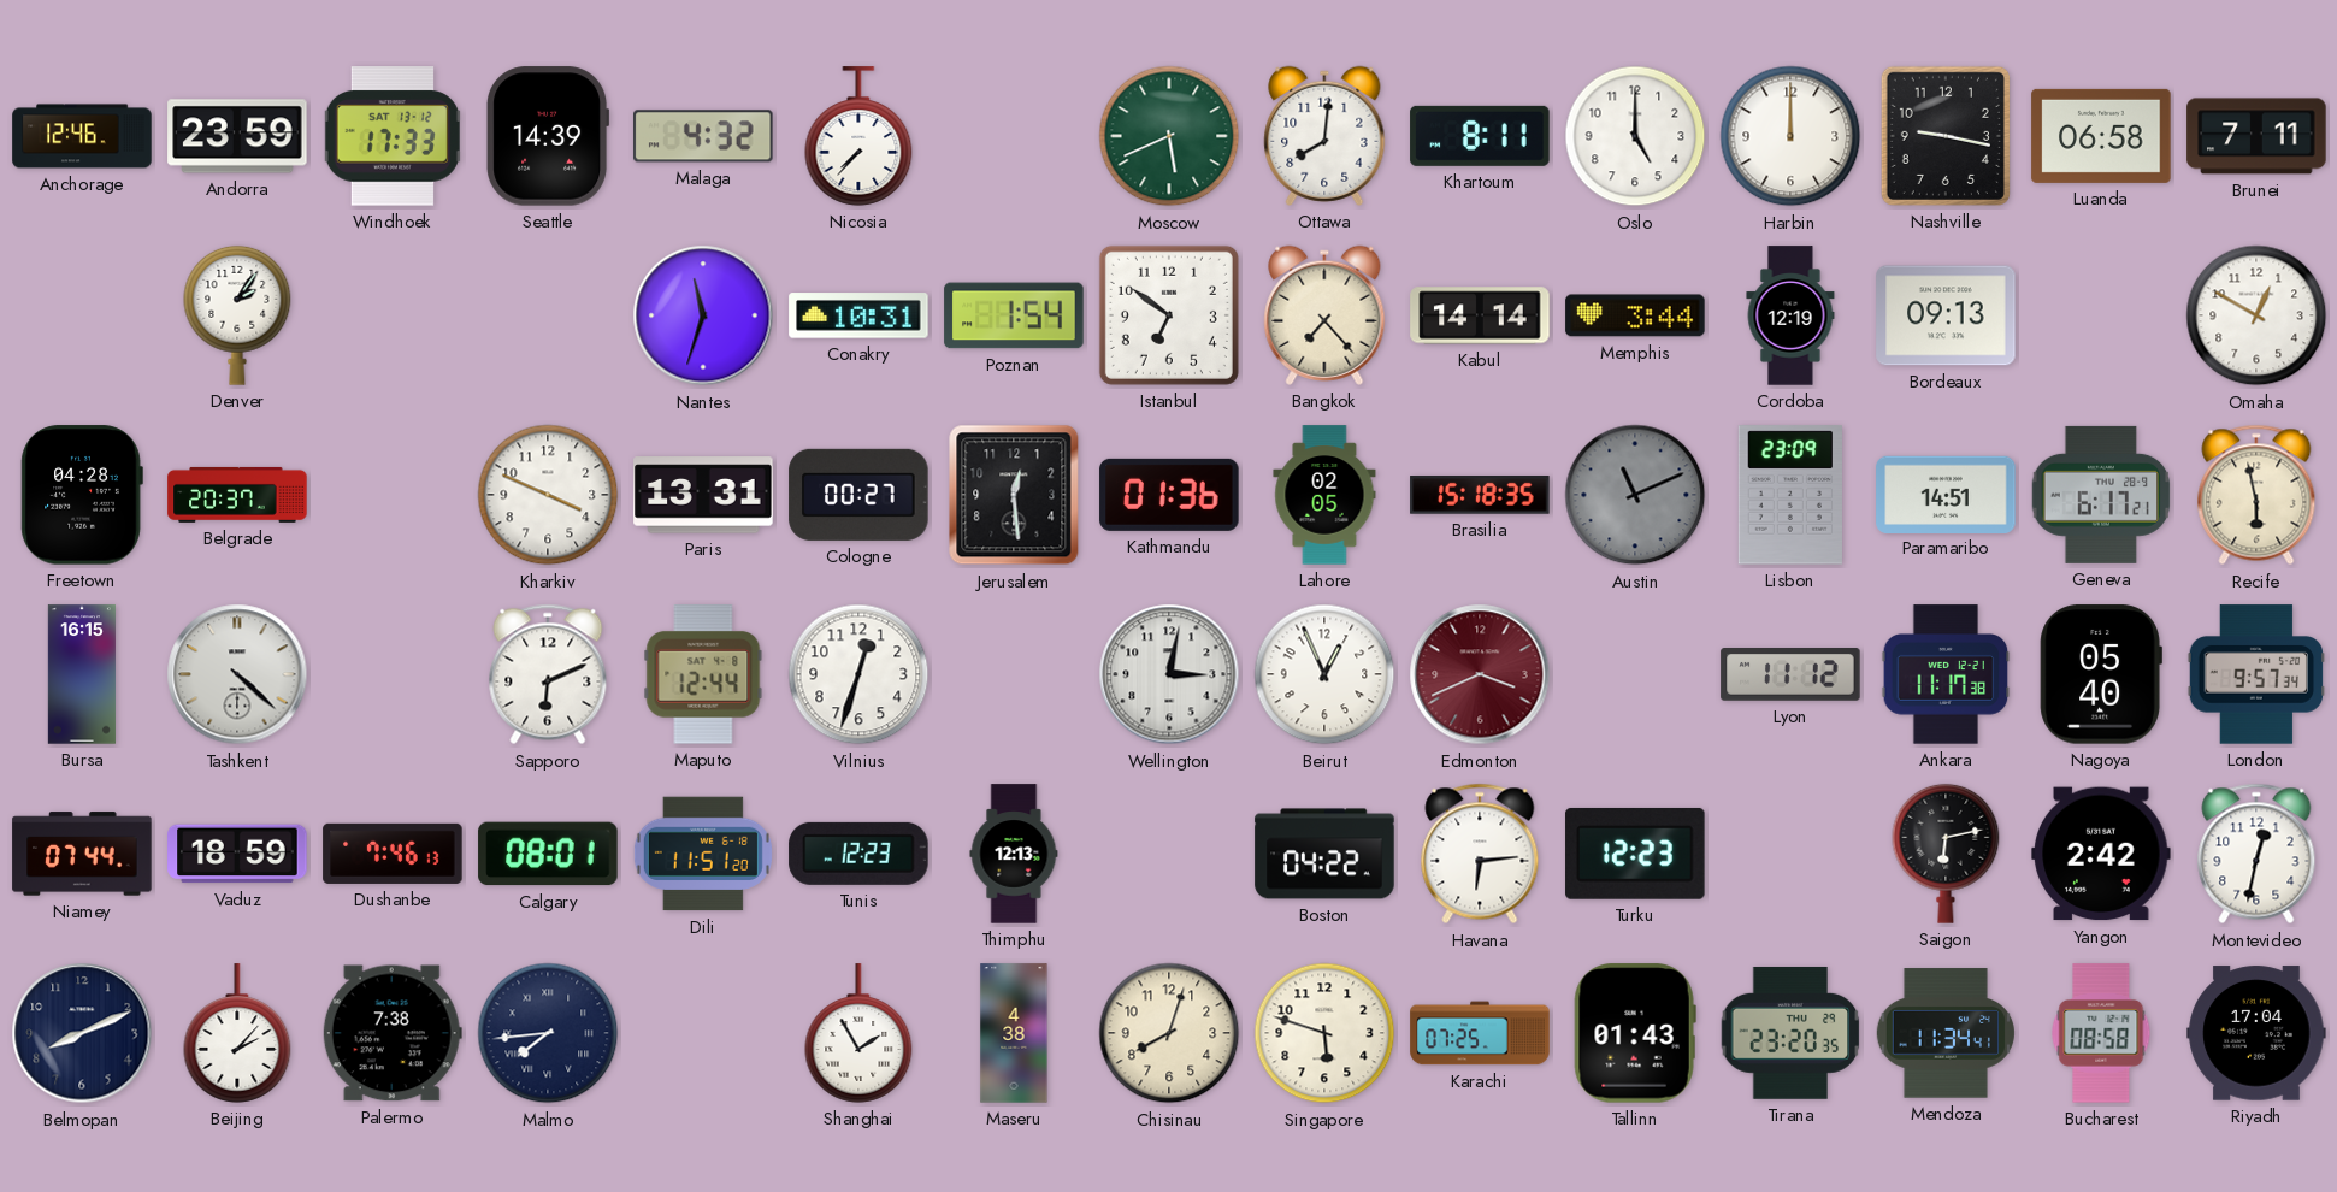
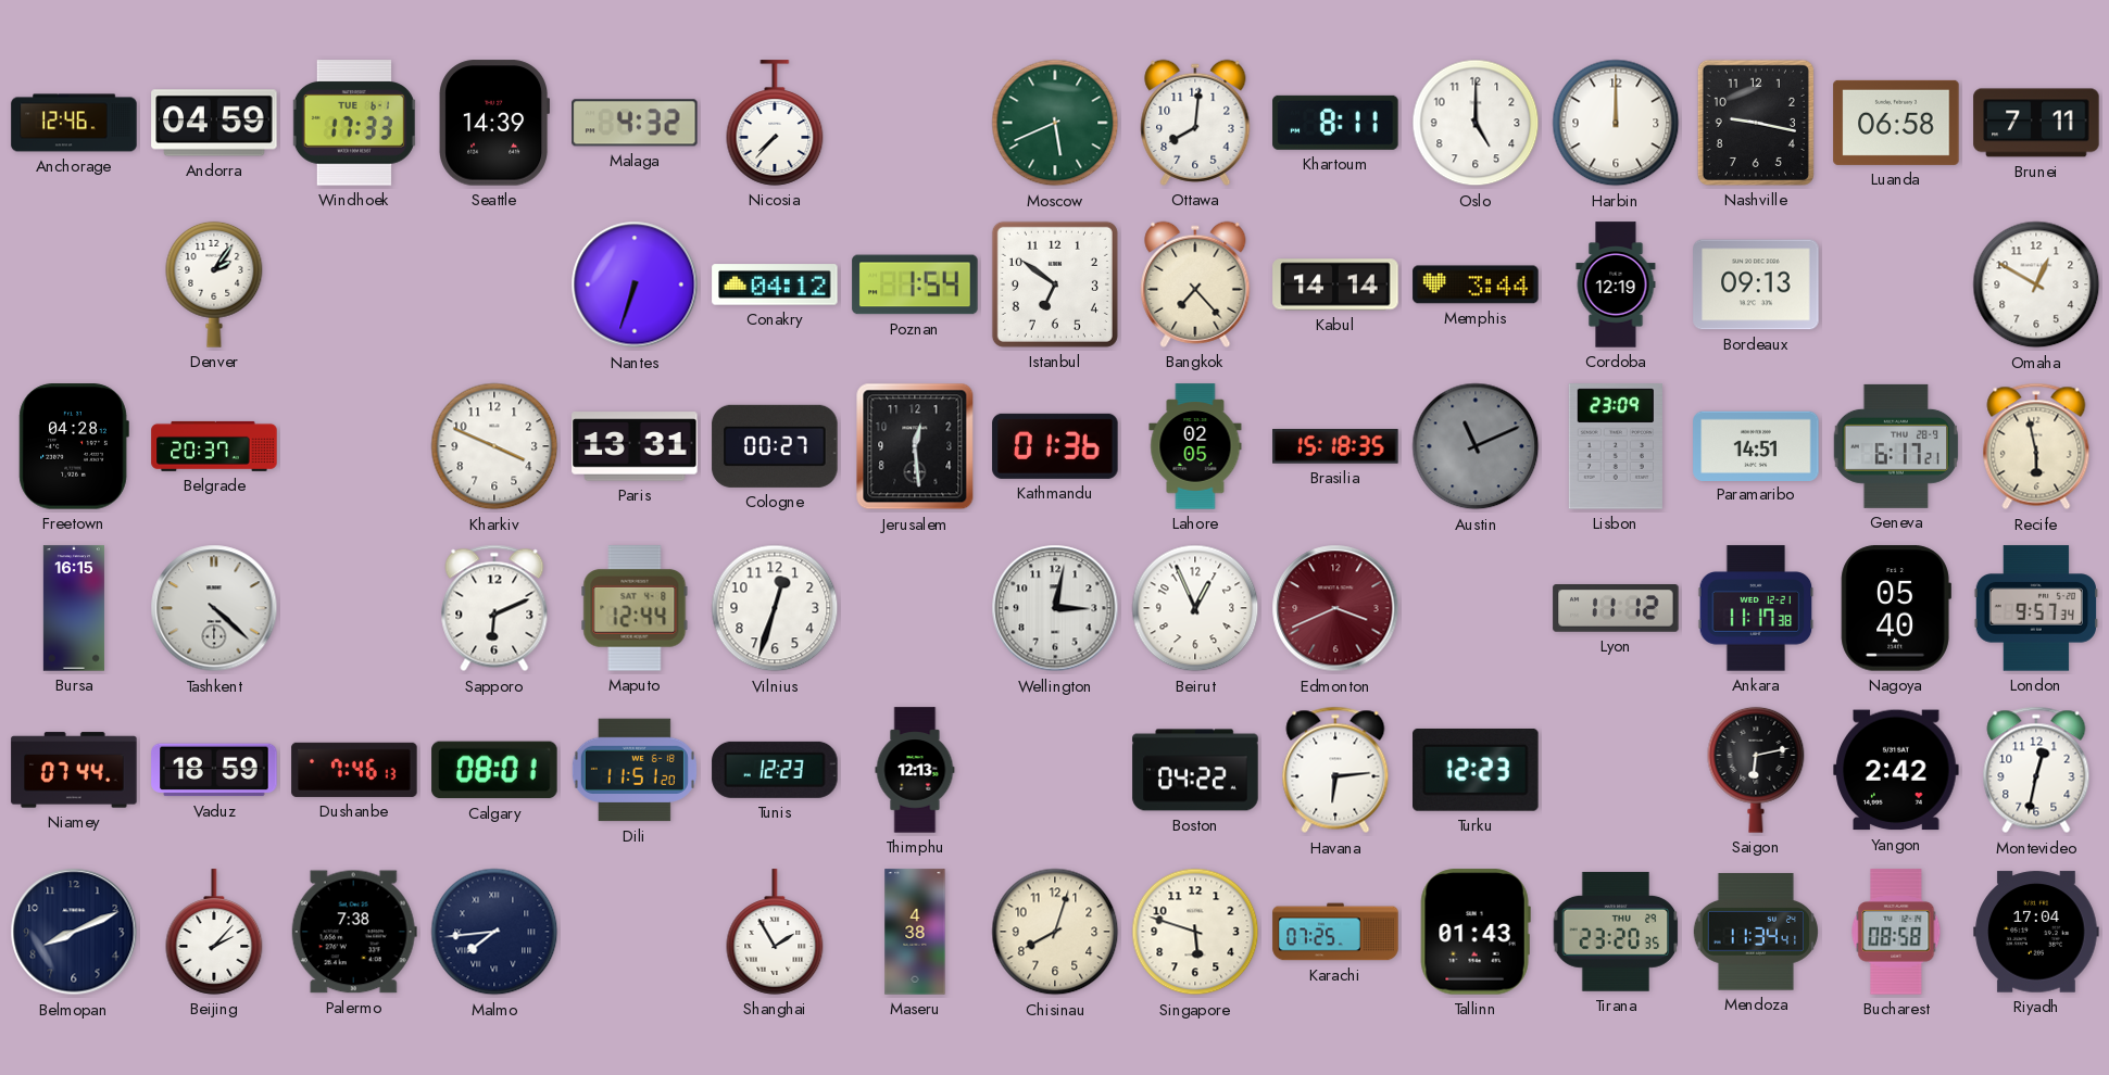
Andorra: 23:59 -> 04:59
Windhoek date: SAT 13-12 -> TUE 6-1
Nantes: 11:33 -> 6:33
Conakry: 10:31 -> 04:12
